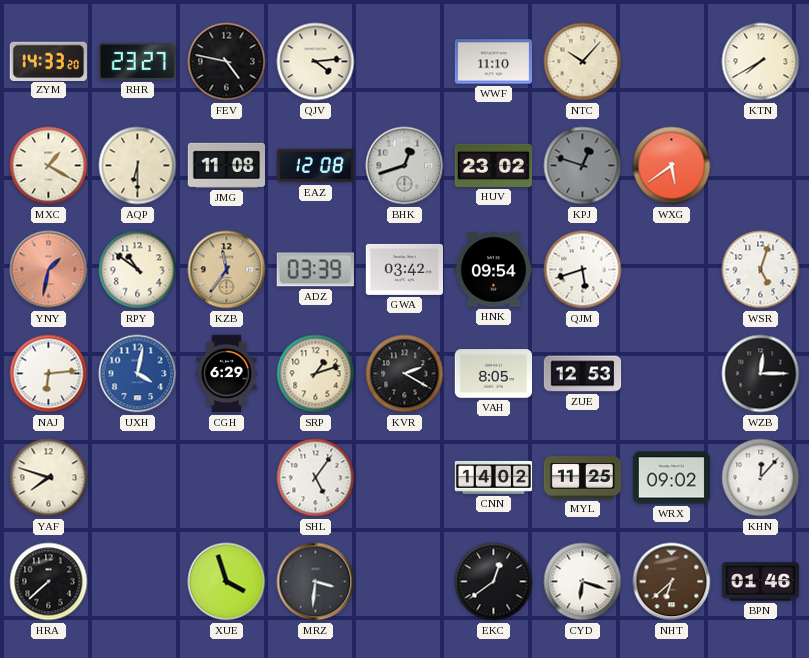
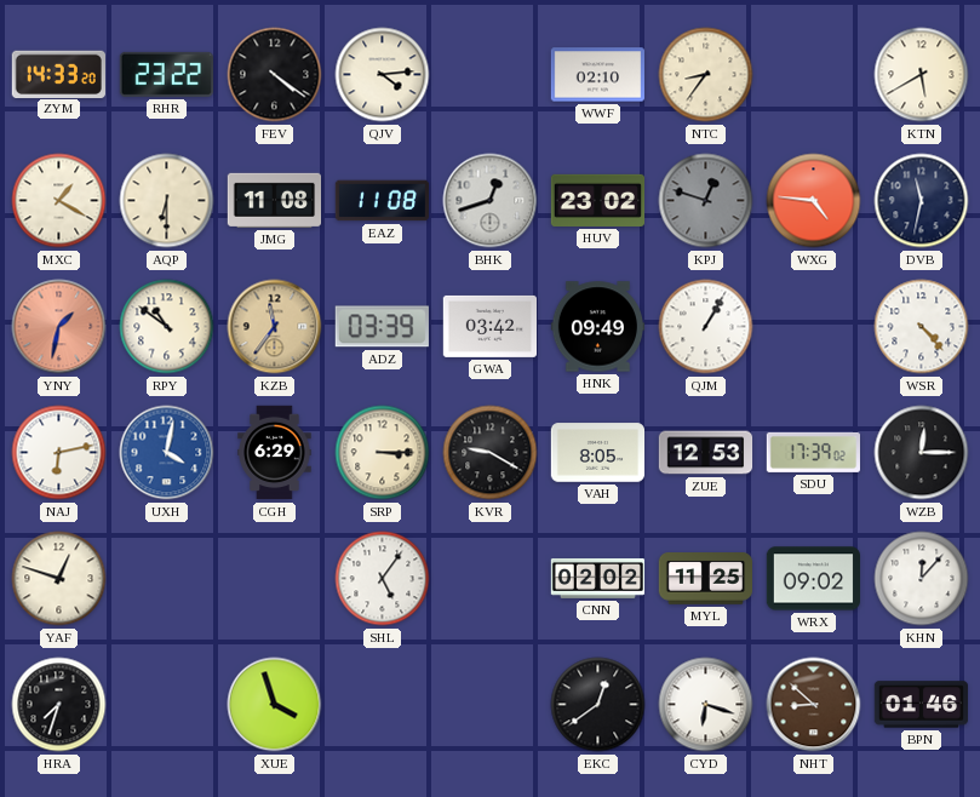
RHR: 23:27 -> 23:22
FEV: 4:47 -> 4:21
WWF: 11:10 -> 02:10
NTC: 10:07 -> 8:36
KTN: 7:40 -> 5:40
EAZ: 12:08 -> 11:08
WXG: 5:39 -> 4:46
DVB: none -> 11:32
HNK: 09:54 -> 09:49
QJM: 5:42 -> 1:05
WSR: 5:03 -> 4:23
NAJ: 6:14 -> 6:13
SRP: 1:12 -> 3:15
KVR: 2:20 -> 9:20
SDU: none -> 17:39
YAF: 7:48 -> 12:48
CNN: 14:02 -> 02:02
HRA: 7:38 -> 7:33
MRZ: 3:31 -> none
NHT: 6:38 -> 8:52
